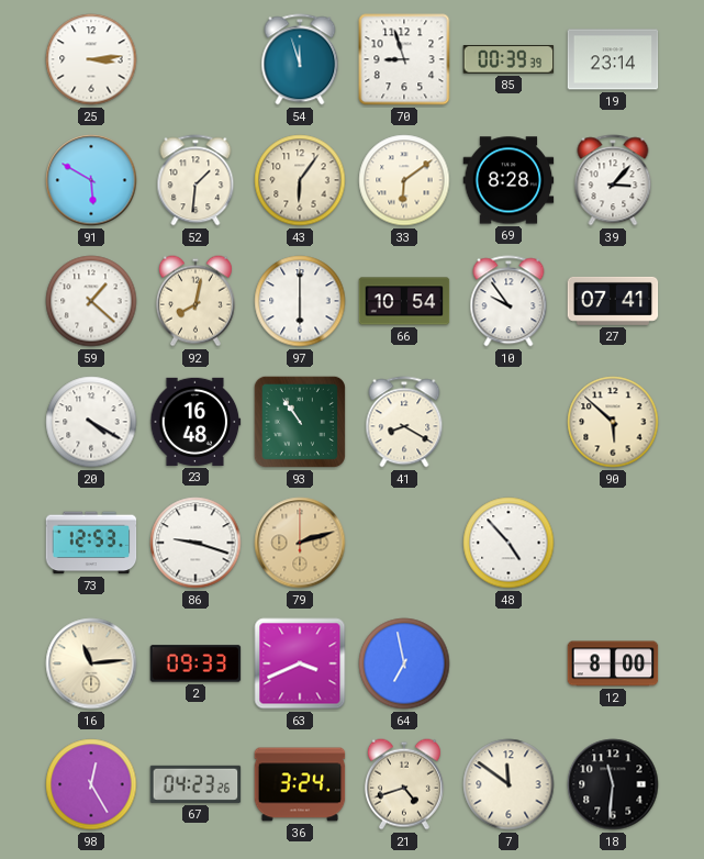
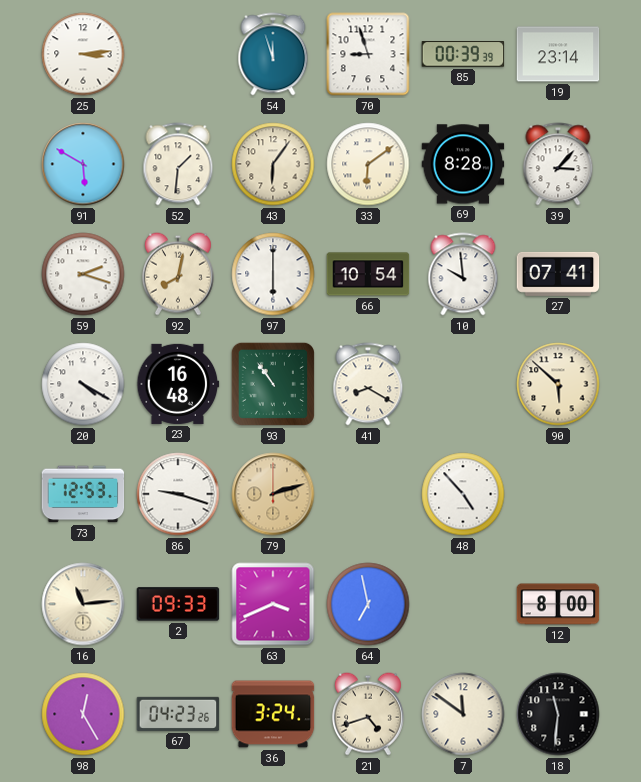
59: 1:22 -> 2:18
10: 9:54 -> 9:59
